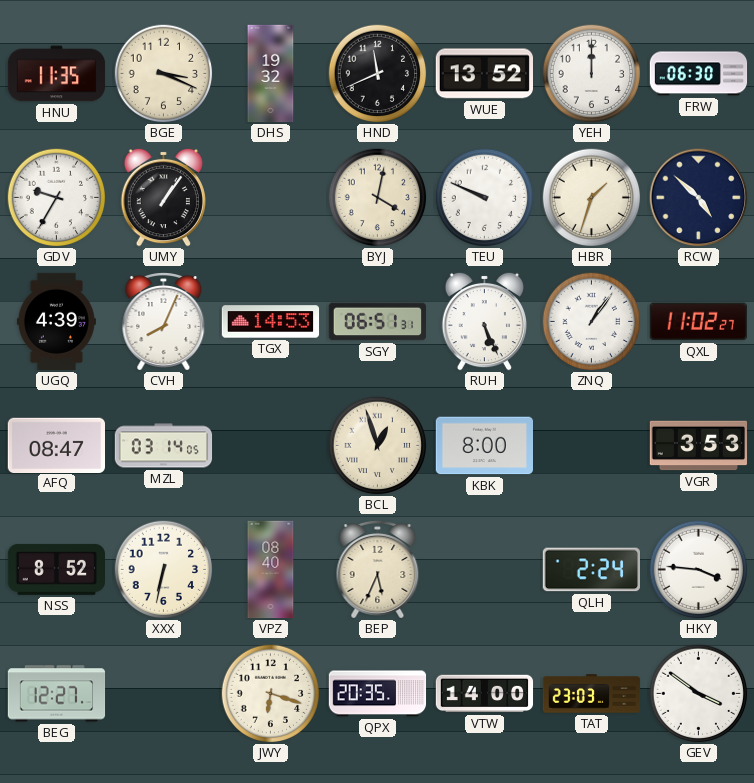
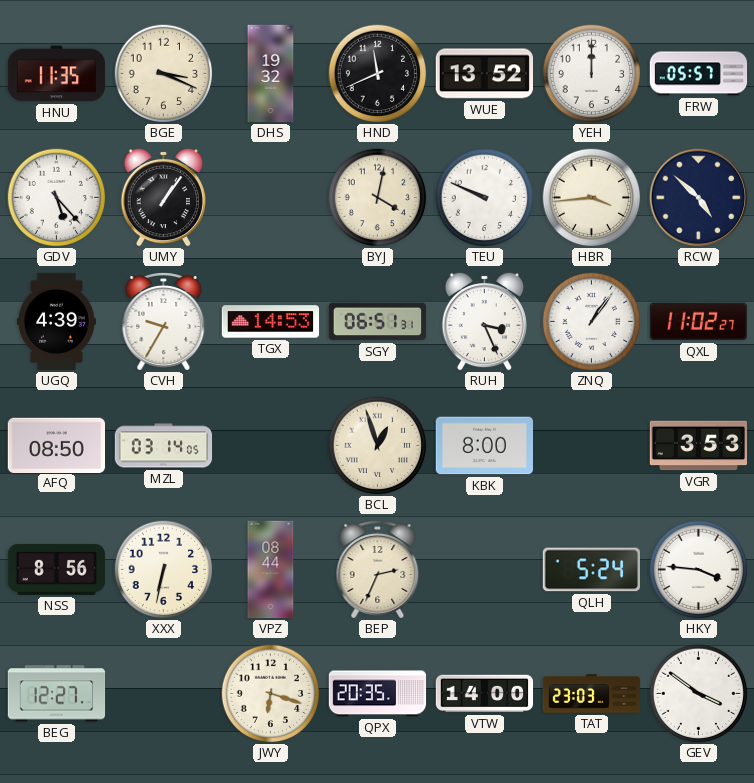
FRW: 06:30 -> 05:57
GDV: 9:35 -> 5:23
HBR: 1:33 -> 3:44
CVH: 8:04 -> 9:35
RUH: 5:26 -> 3:26
AFQ: 08:47 -> 08:50
NSS: 8:52 -> 8:56
VPZ: 08:40 -> 08:44
BEP: 5:34 -> 2:34
QLH: 2:24 -> 5:24
